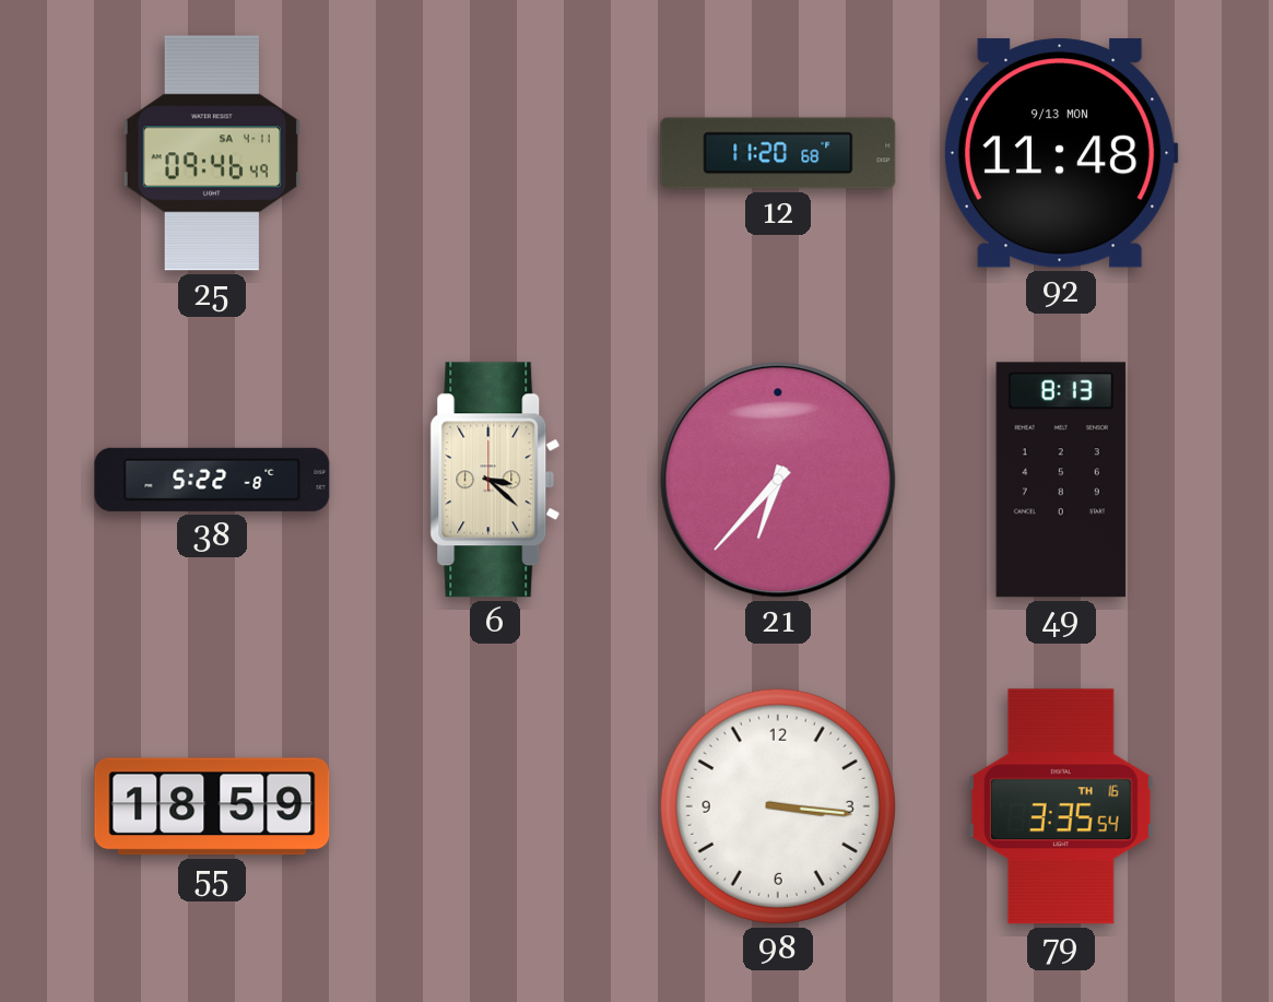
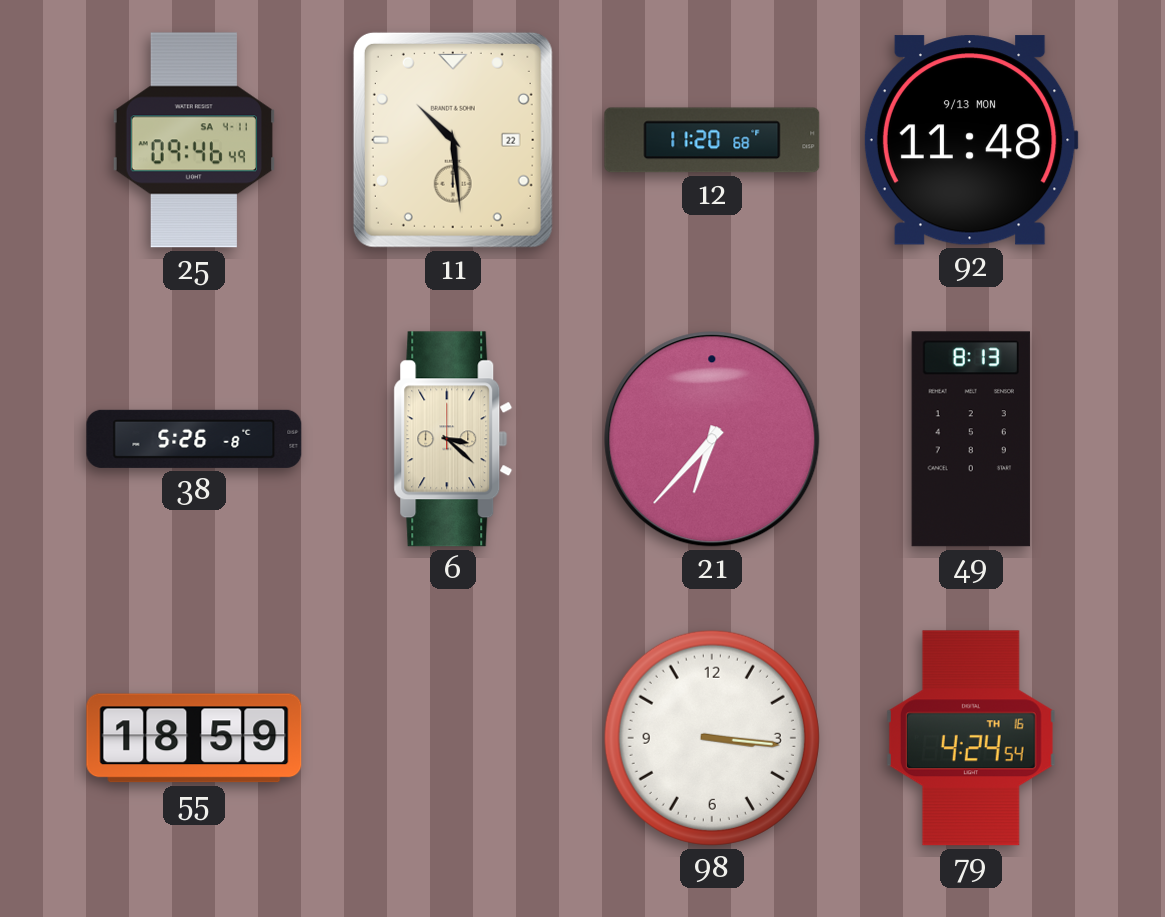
11: none -> 10:29
38: 5:22 -> 5:26
79: 3:35 -> 4:24
